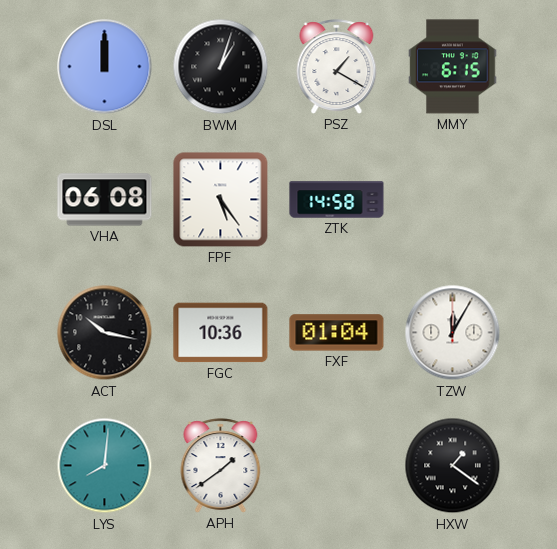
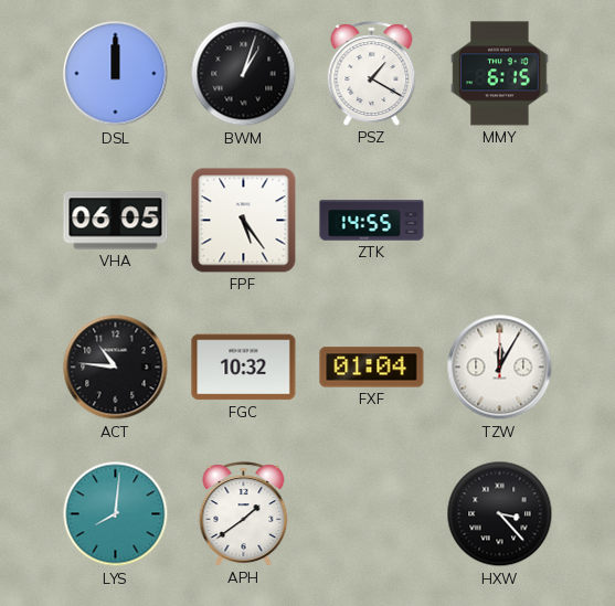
VHA: 06:08 -> 06:05
ZTK: 14:58 -> 14:55
ACT: 10:17 -> 10:46
FGC: 10:36 -> 10:32
HXW: 1:21 -> 3:23
